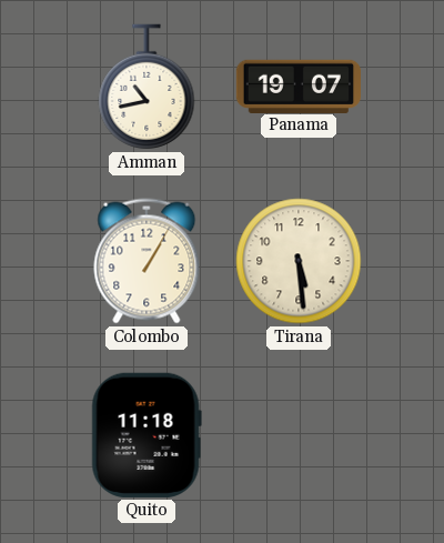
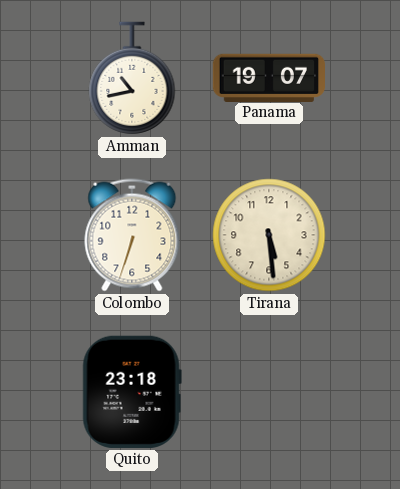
Colombo: 1:05 -> 6:33
Quito: 11:18 -> 23:18
